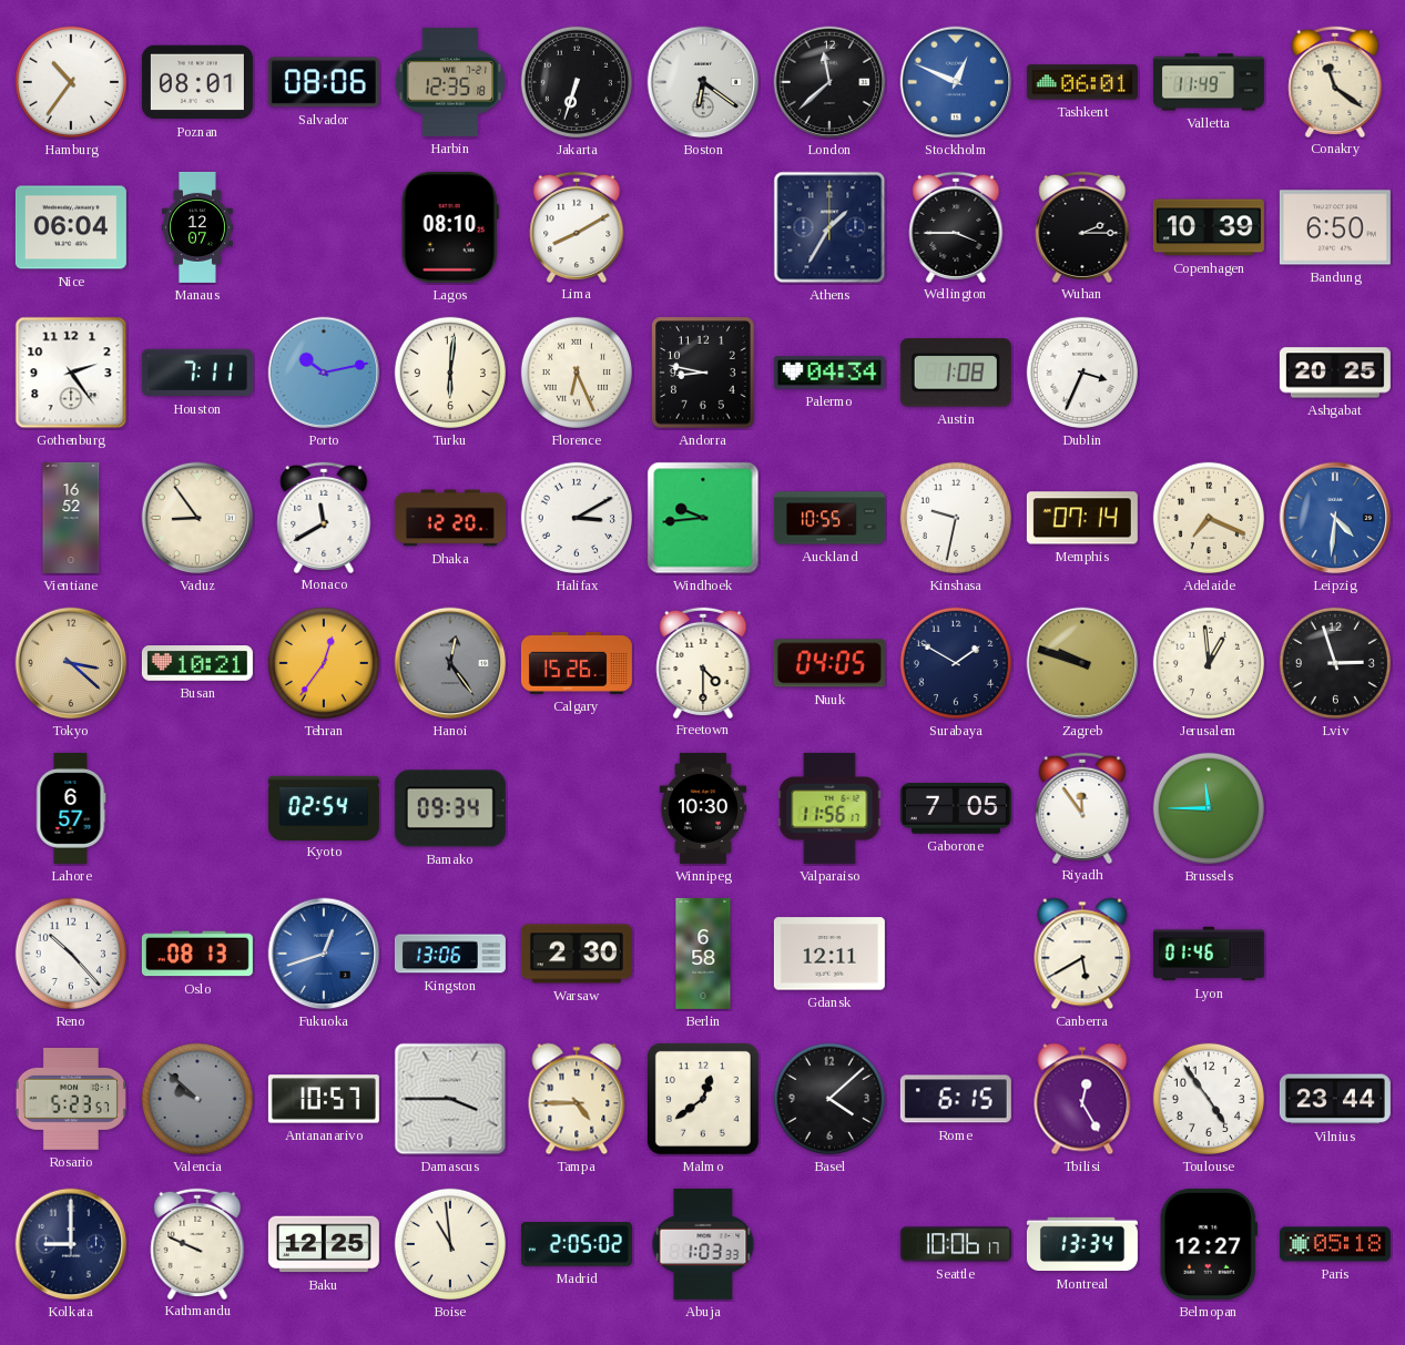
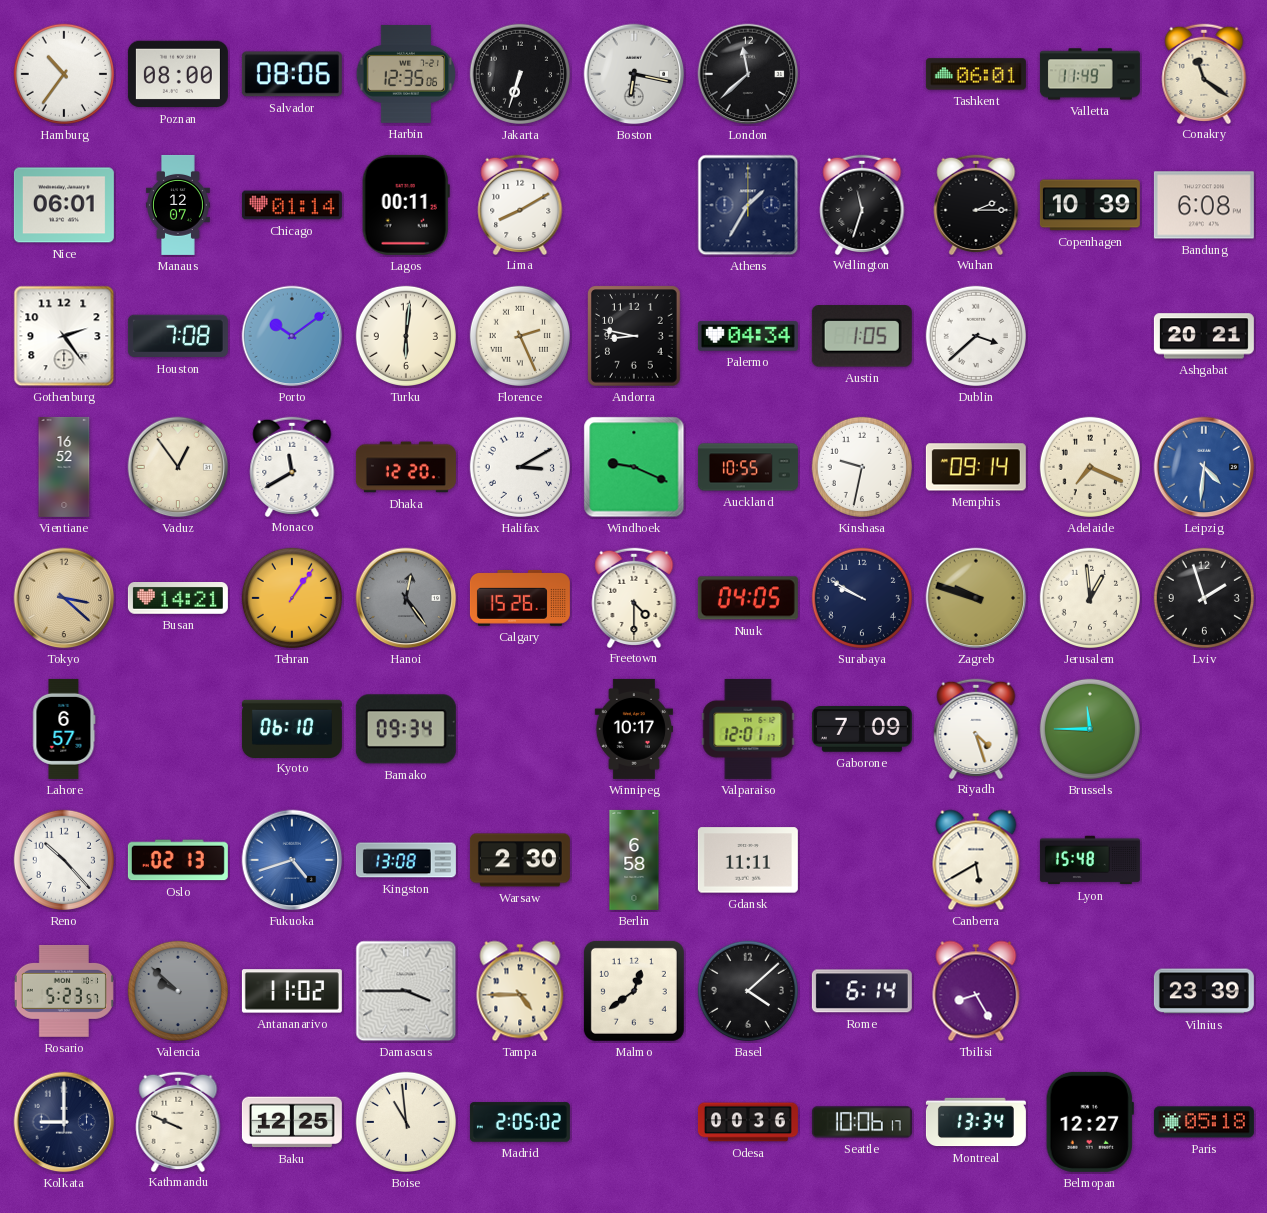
Poznan: 08:01 -> 08:00
Harbin: 12:35:18 -> 12:35:06
Boston: 6:21 -> 6:17
Stockholm: 12:49 -> none
Nice: 06:04 -> 06:01
Chicago: none -> 01:14
Lagos: 08:10 -> 00:11
Wellington: 3:45 -> 11:33
Bandung: 6:50 -> 6:08
Houston: 7:11 -> 7:08
Porto: 10:13 -> 10:09
Florence: 6:26 -> 2:26
Austin: 1:08 -> 1:05
Dublin: 3:34 -> 3:38
Ashgabat: 20:25 -> 20:21
Vaduz: 8:54 -> 12:54
Windhoek: 9:44 -> 9:19
Memphis: 07:14 -> 09:14
Busan: 10:21 -> 14:21
Tehran: 12:36 -> 1:06
Surabaya: 1:50 -> 9:50
Lviv: 2:57 -> 1:57
Kyoto: 02:54 -> 06:10
Winnipeg: 10:30 -> 10:17
Valparaiso: 11:56 -> 12:01
Gaborone: 7:05 -> 7:09
Riyadh: 11:54 -> 4:27
Oslo: 08:13 -> 02:13
Fukuoka: 12:42 -> 4:42
Kingston: 13:06 -> 13:08
Gdansk: 12:11 -> 11:11
Lyon: 01:46 -> 15:48
Antananarivo: 10:57 -> 11:02
Rome: 6:15 -> 6:14
Tbilisi: 12:25 -> 8:25
Toulouse: 4:54 -> none
Vilnius: 23:44 -> 23:39
Abuja: 1:03 -> none
Odesa: none -> 00:36
